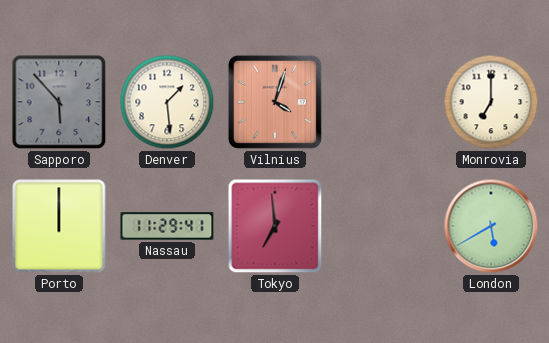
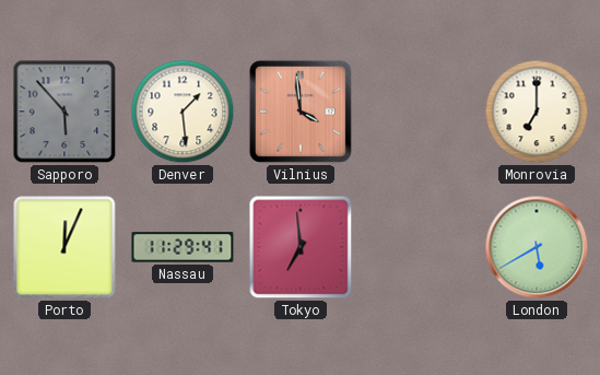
Vilnius: 4:03 -> 3:59
Porto: 12:00 -> 12:04
